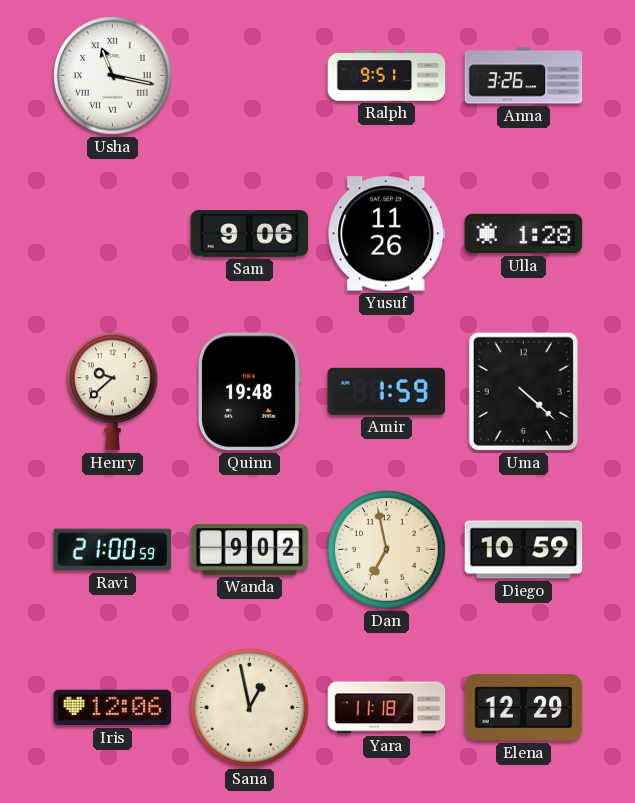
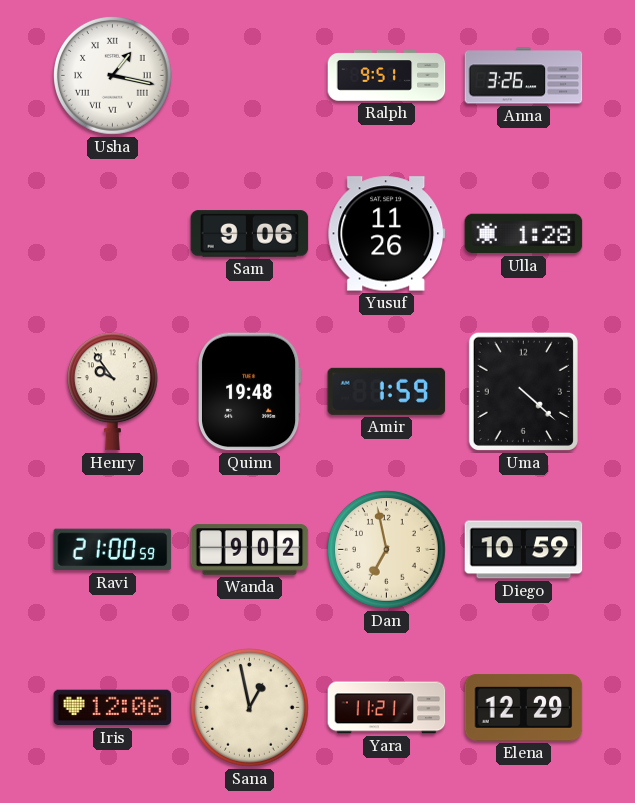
Usha: 11:17 -> 1:17
Henry: 9:38 -> 9:54
Yara: 11:18 -> 11:21
